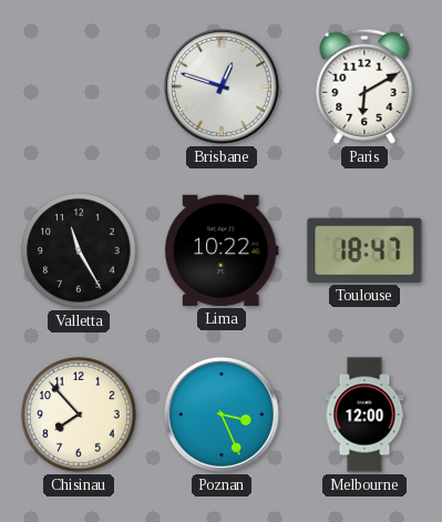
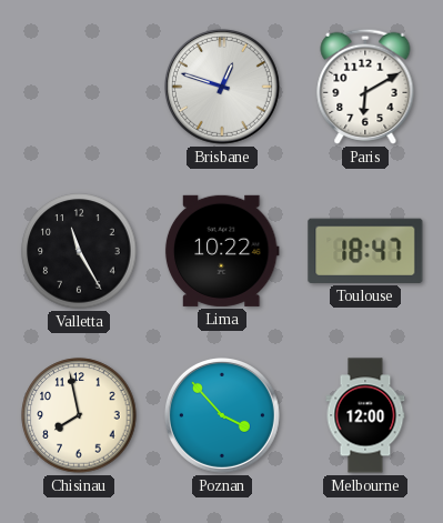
Chisinau: 7:53 -> 7:58
Poznan: 3:26 -> 3:53
